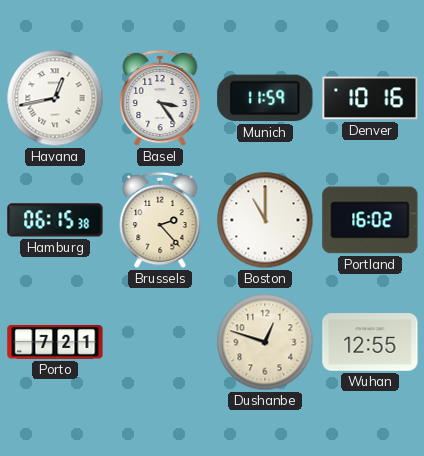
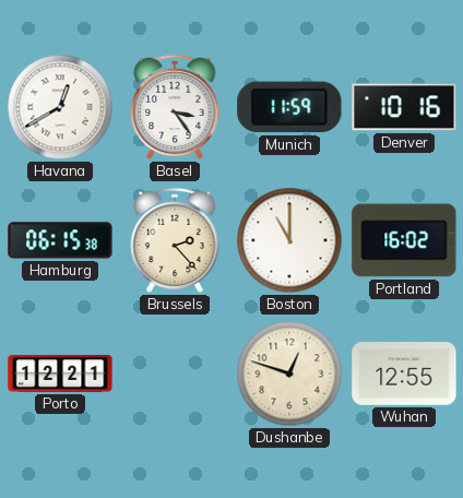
Havana: 12:43 -> 12:40
Porto: 7:21 -> 12:21
